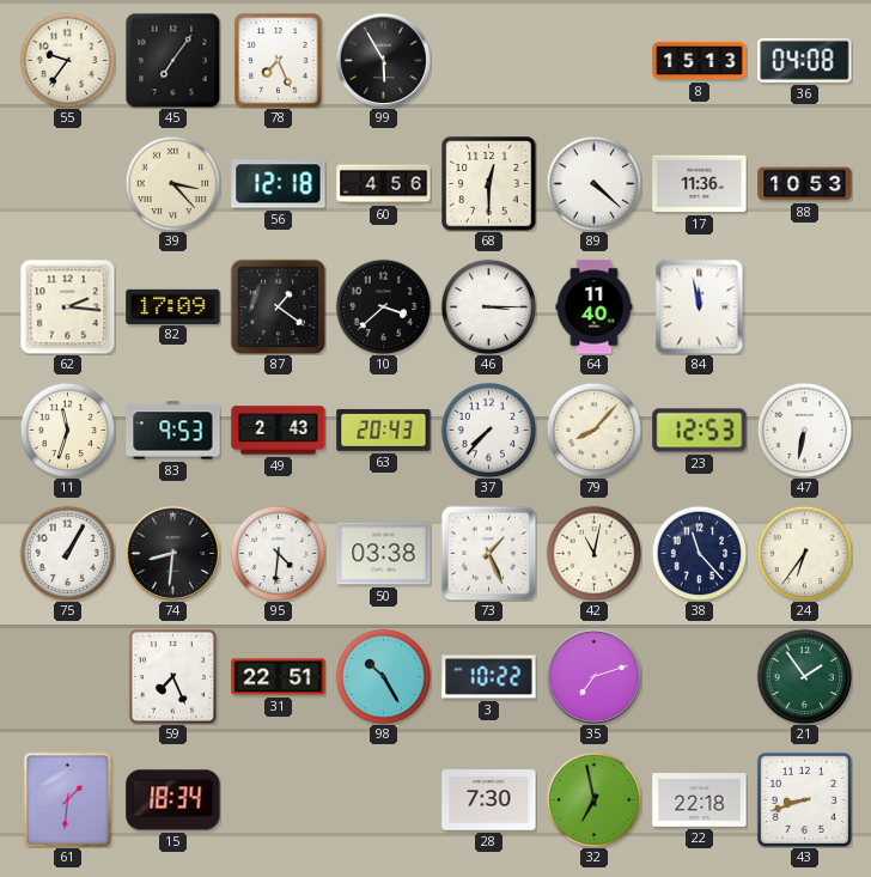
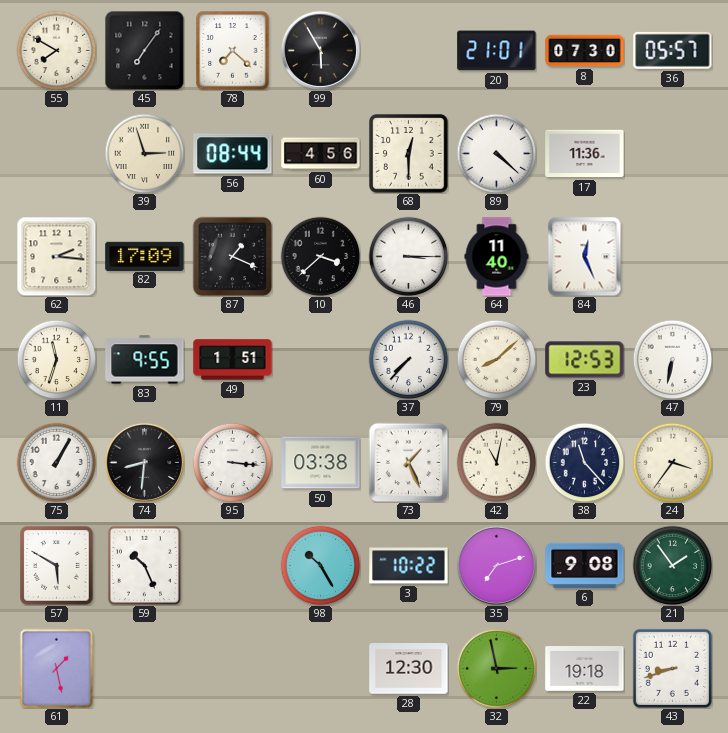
55: 9:36 -> 7:50
78: 7:26 -> 7:22
20: none -> 21:01
8: 15:13 -> 07:30
36: 04:08 -> 05:57
39: 3:23 -> 2:57
56: 12:18 -> 08:44
88: 10:53 -> none
87: 1:21 -> 1:19
84: 11:58 -> 12:26
83: 9:53 -> 9:55
49: 2:43 -> 1:51
63: 20:43 -> none
79: 8:07 -> 8:08
95: 4:31 -> 3:16
24: 6:36 -> 3:36
57: none -> 5:50
59: 7:26 -> 10:26
31: 22:51 -> none
6: none -> 9:08
61: 1:31 -> 1:28
15: 18:34 -> none
28: 7:30 -> 12:30
32: 6:58 -> 2:58
22: 22:18 -> 19:18
